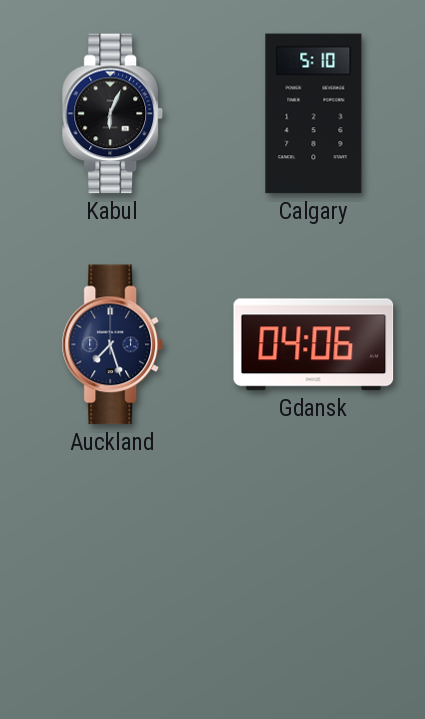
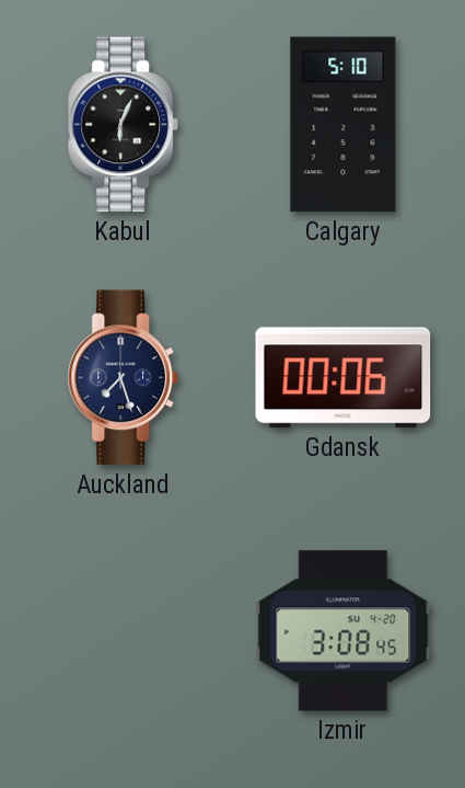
Gdansk: 04:06 -> 00:06
Izmir: none -> 3:08
